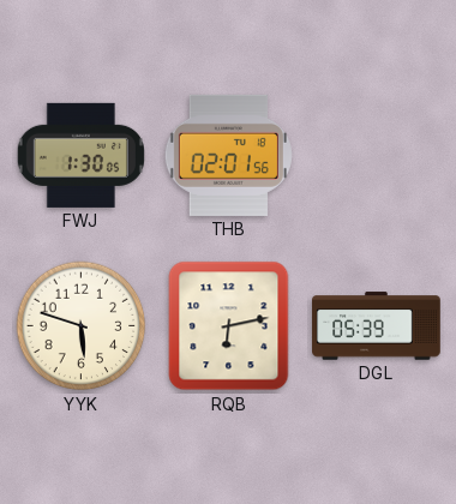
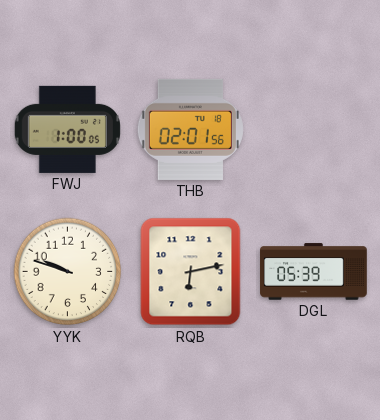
FWJ: 1:30 -> 1:00
YYK: 5:48 -> 9:48
